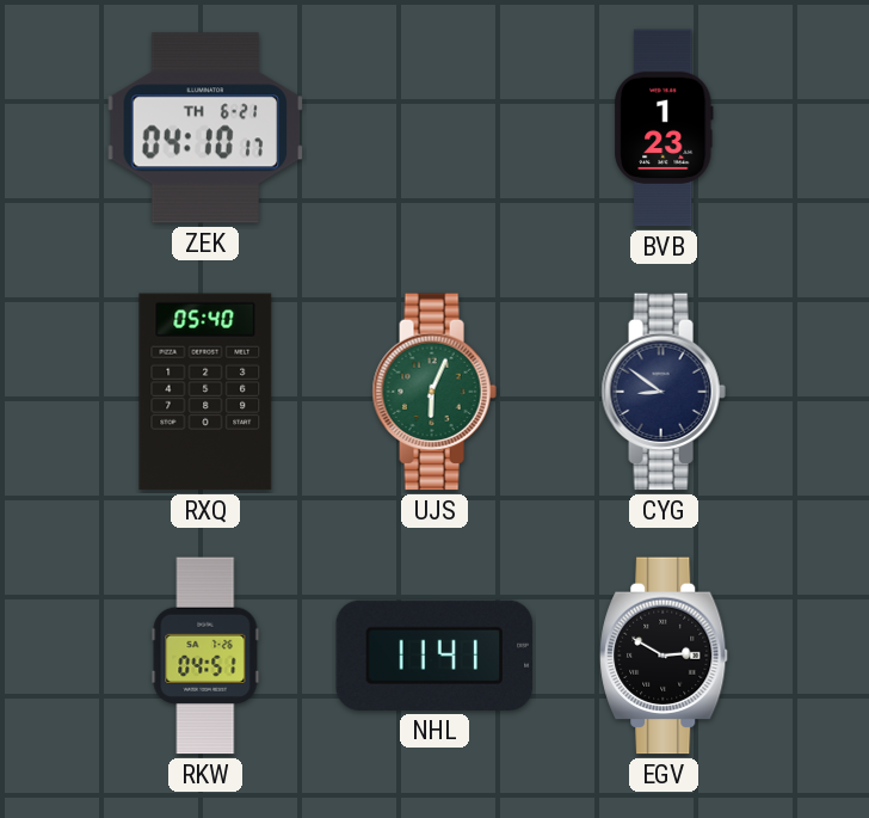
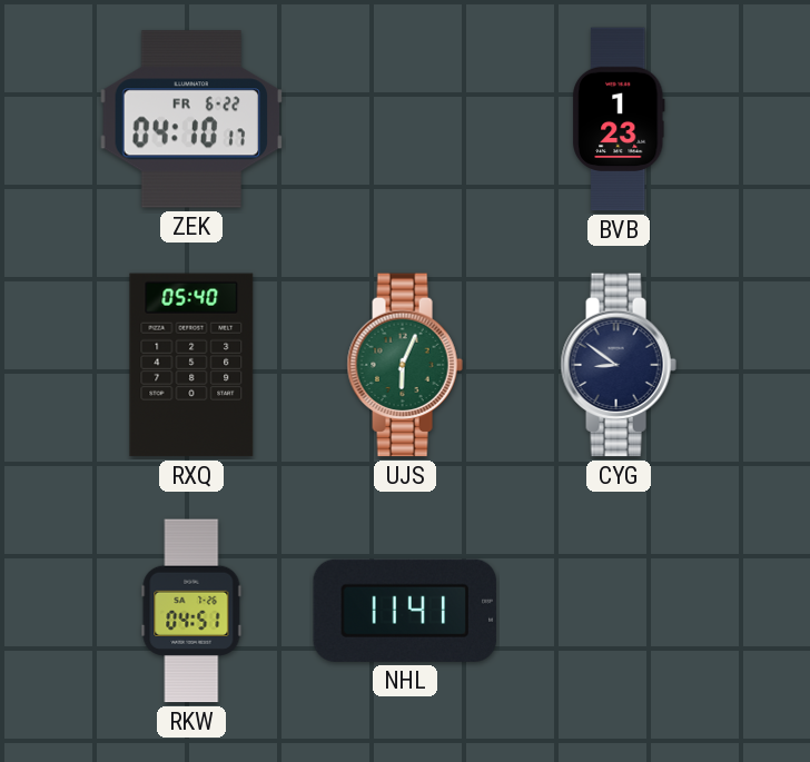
ZEK date: TH 6-21 -> FR 6-22
EGV: 2:50 -> none
